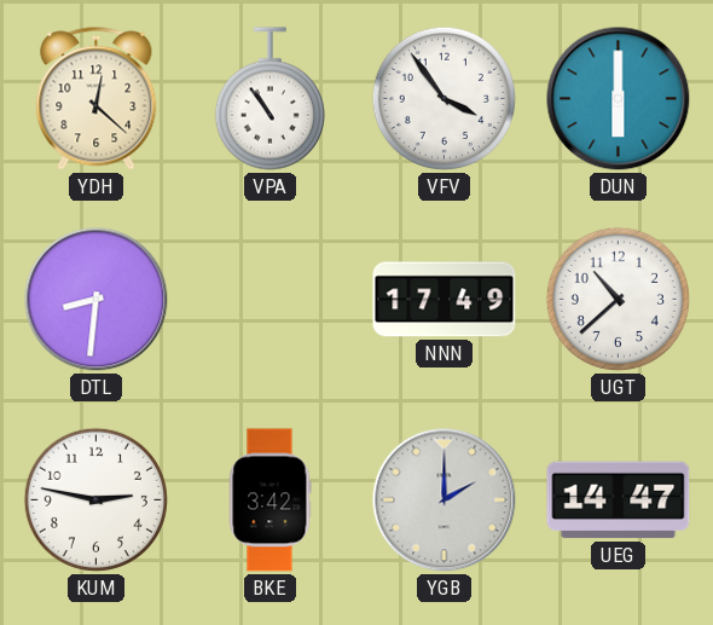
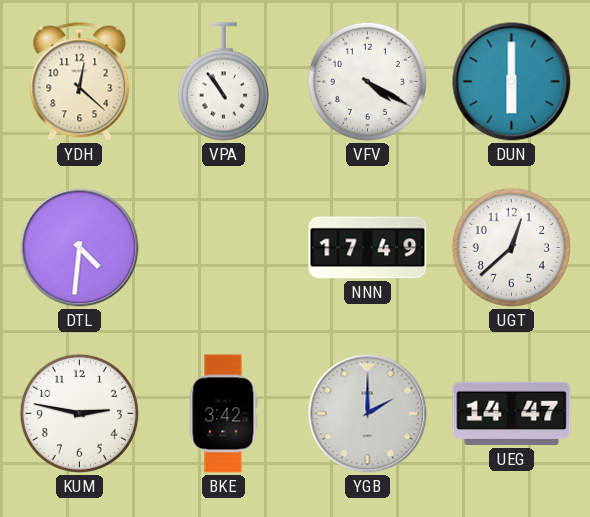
VFV: 3:54 -> 4:20
DTL: 8:31 -> 4:31
UGT: 10:38 -> 12:38
